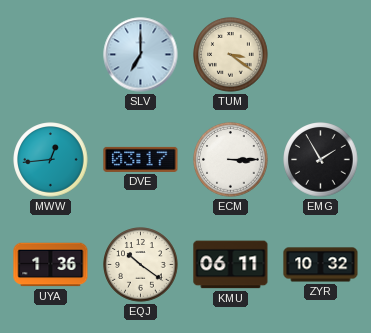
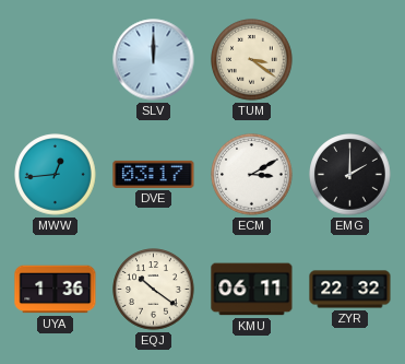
SLV: 7:00 -> 12:00
ECM: 3:15 -> 3:10
EMG: 1:55 -> 2:00
ZYR: 10:32 -> 22:32
